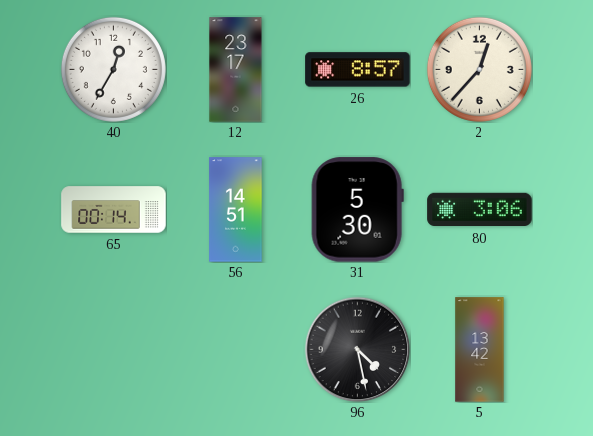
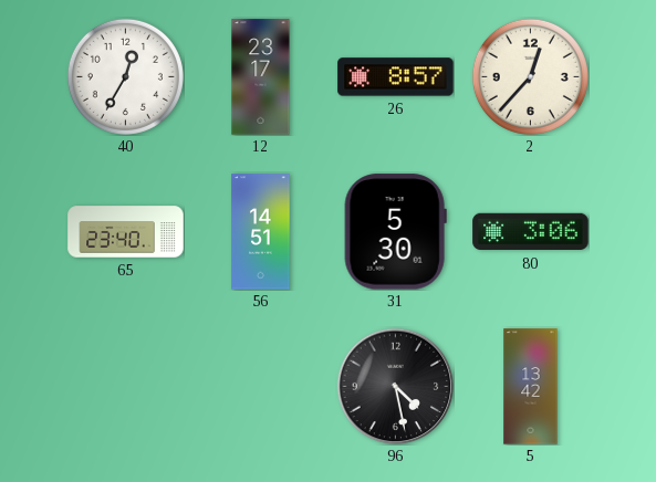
65: 00:14 -> 23:40
